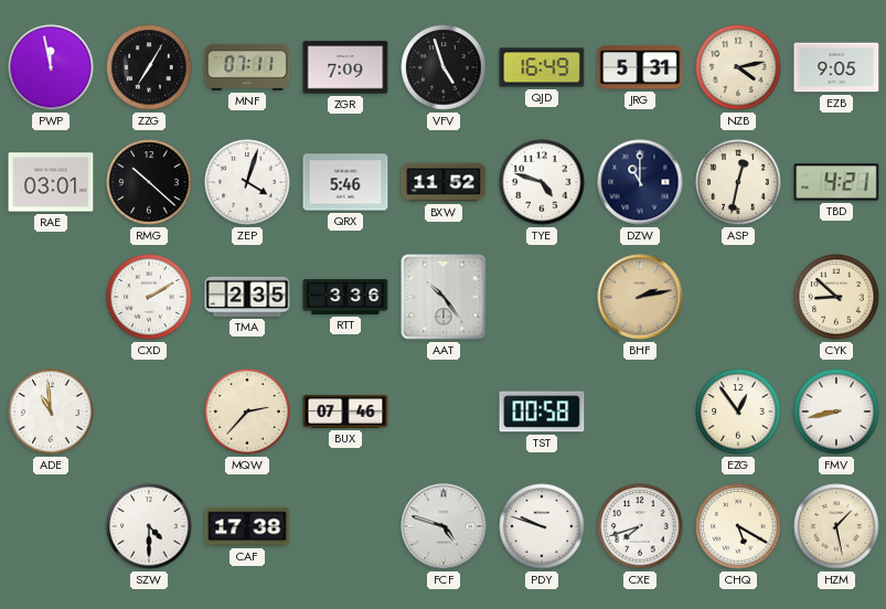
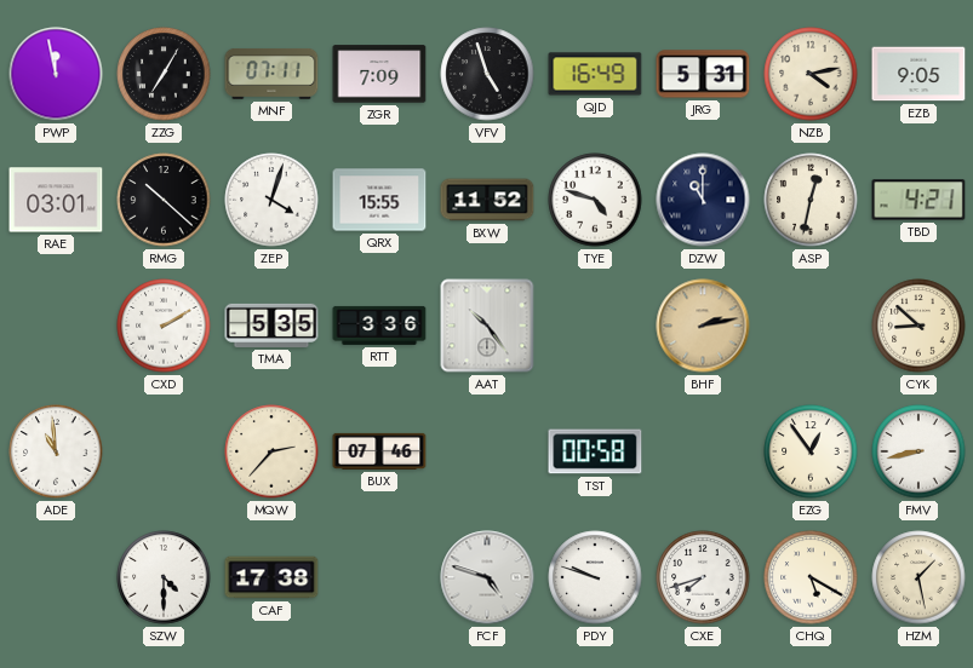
QRX: 5:46 -> 15:55
TMA: 2:35 -> 5:35
